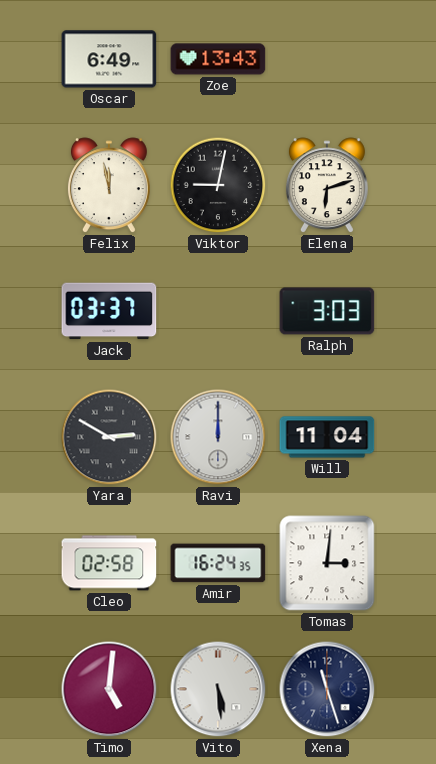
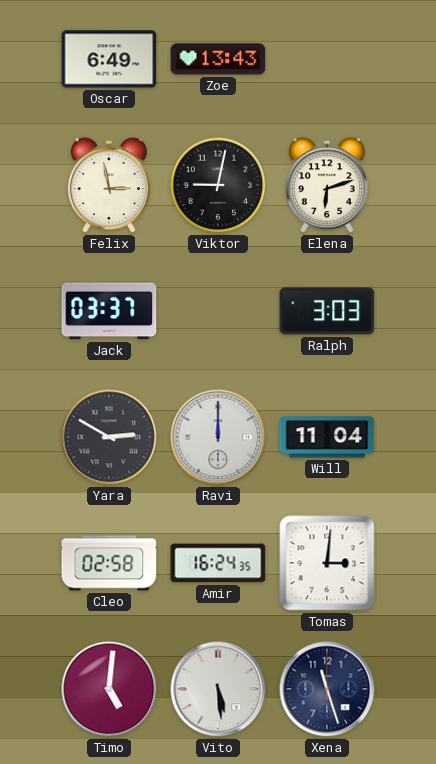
Felix: 11:58 -> 2:58
